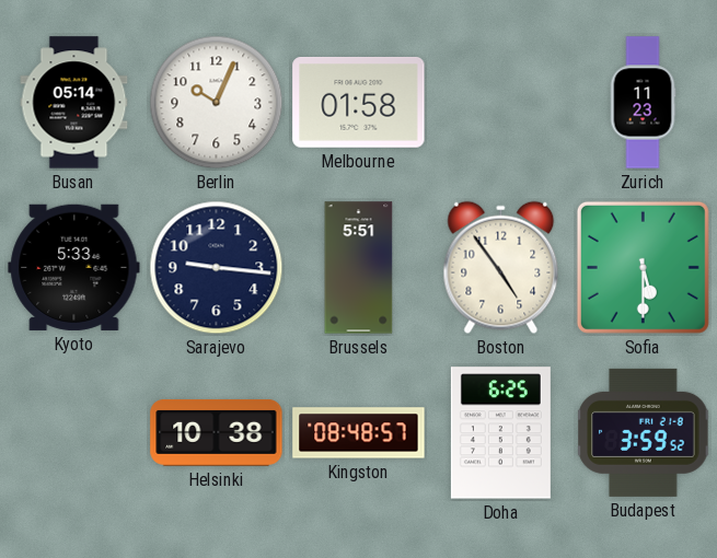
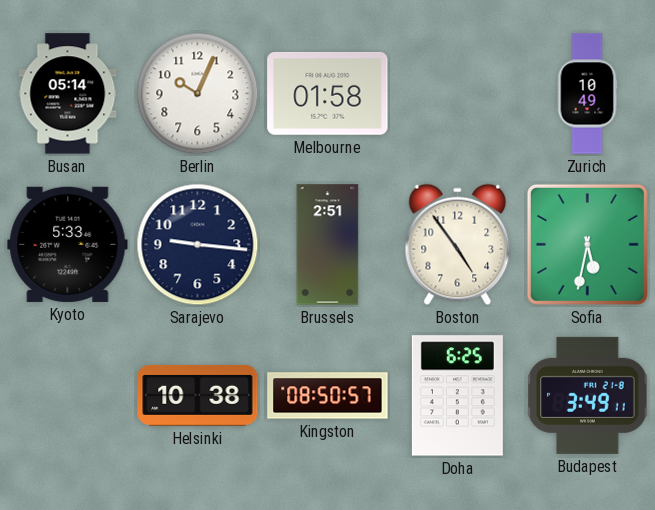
Zurich: 11:23 -> 10:49
Brussels: 5:51 -> 2:51
Sofia: 5:30 -> 5:32
Kingston: 08:48 -> 08:50
Budapest: 3:59 -> 3:49
